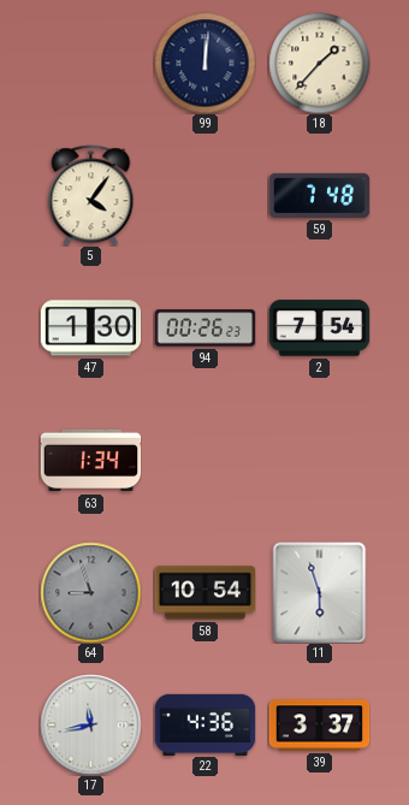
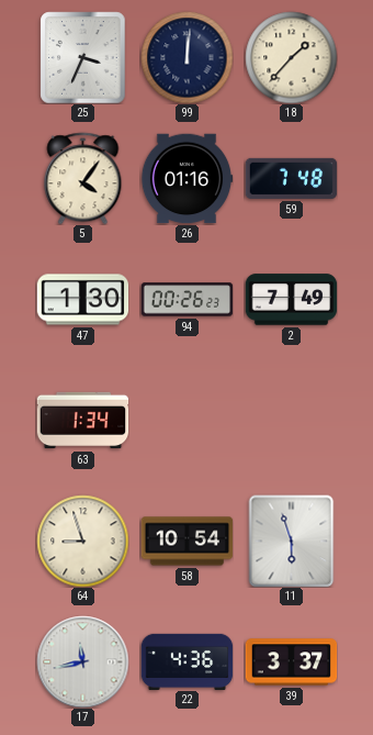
25: none -> 3:34
26: none -> 01:16
2: 7:54 -> 7:49
64 dial: grey -> cream
